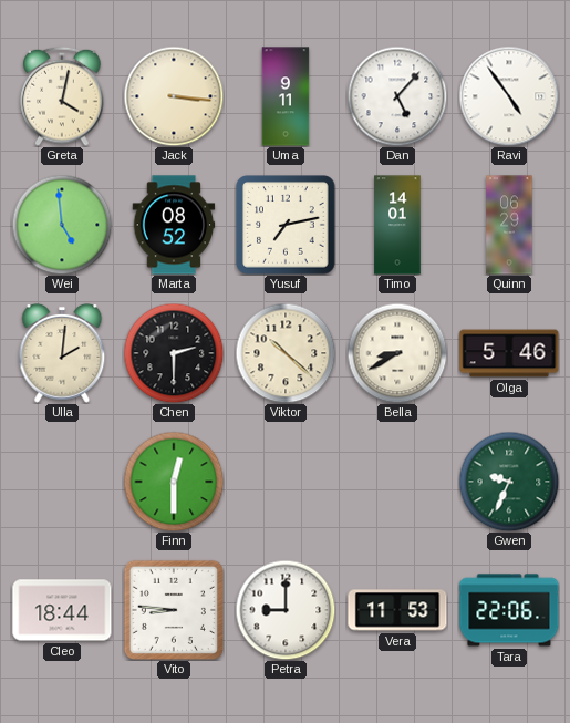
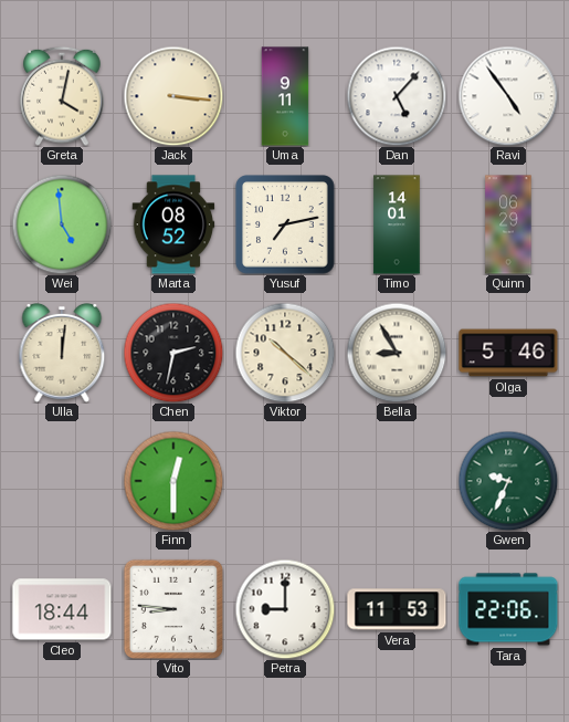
Ulla: 2:01 -> 12:01
Chen: 2:30 -> 2:32
Bella: 8:40 -> 8:55
